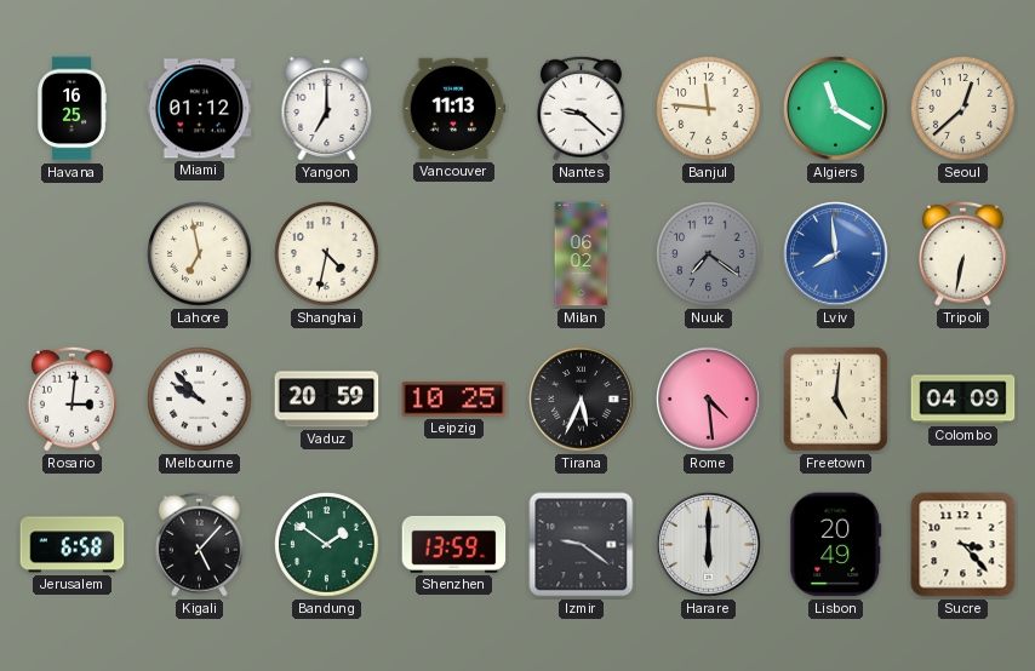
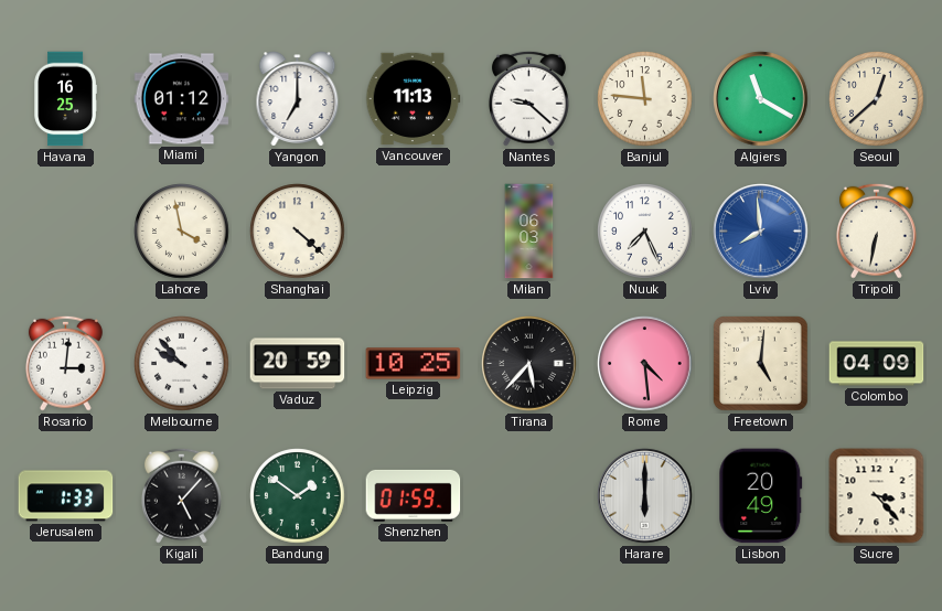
Lahore: 6:58 -> 3:58
Shanghai: 4:32 -> 4:22
Milan: 06:02 -> 06:03
Nuuk: 7:21 -> 7:26
Nuuk dial: grey -> white
Tirana: 5:34 -> 5:37
Jerusalem: 6:58 -> 1:33
Shenzhen: 13:59 -> 01:59
Izmir: 9:21 -> none
